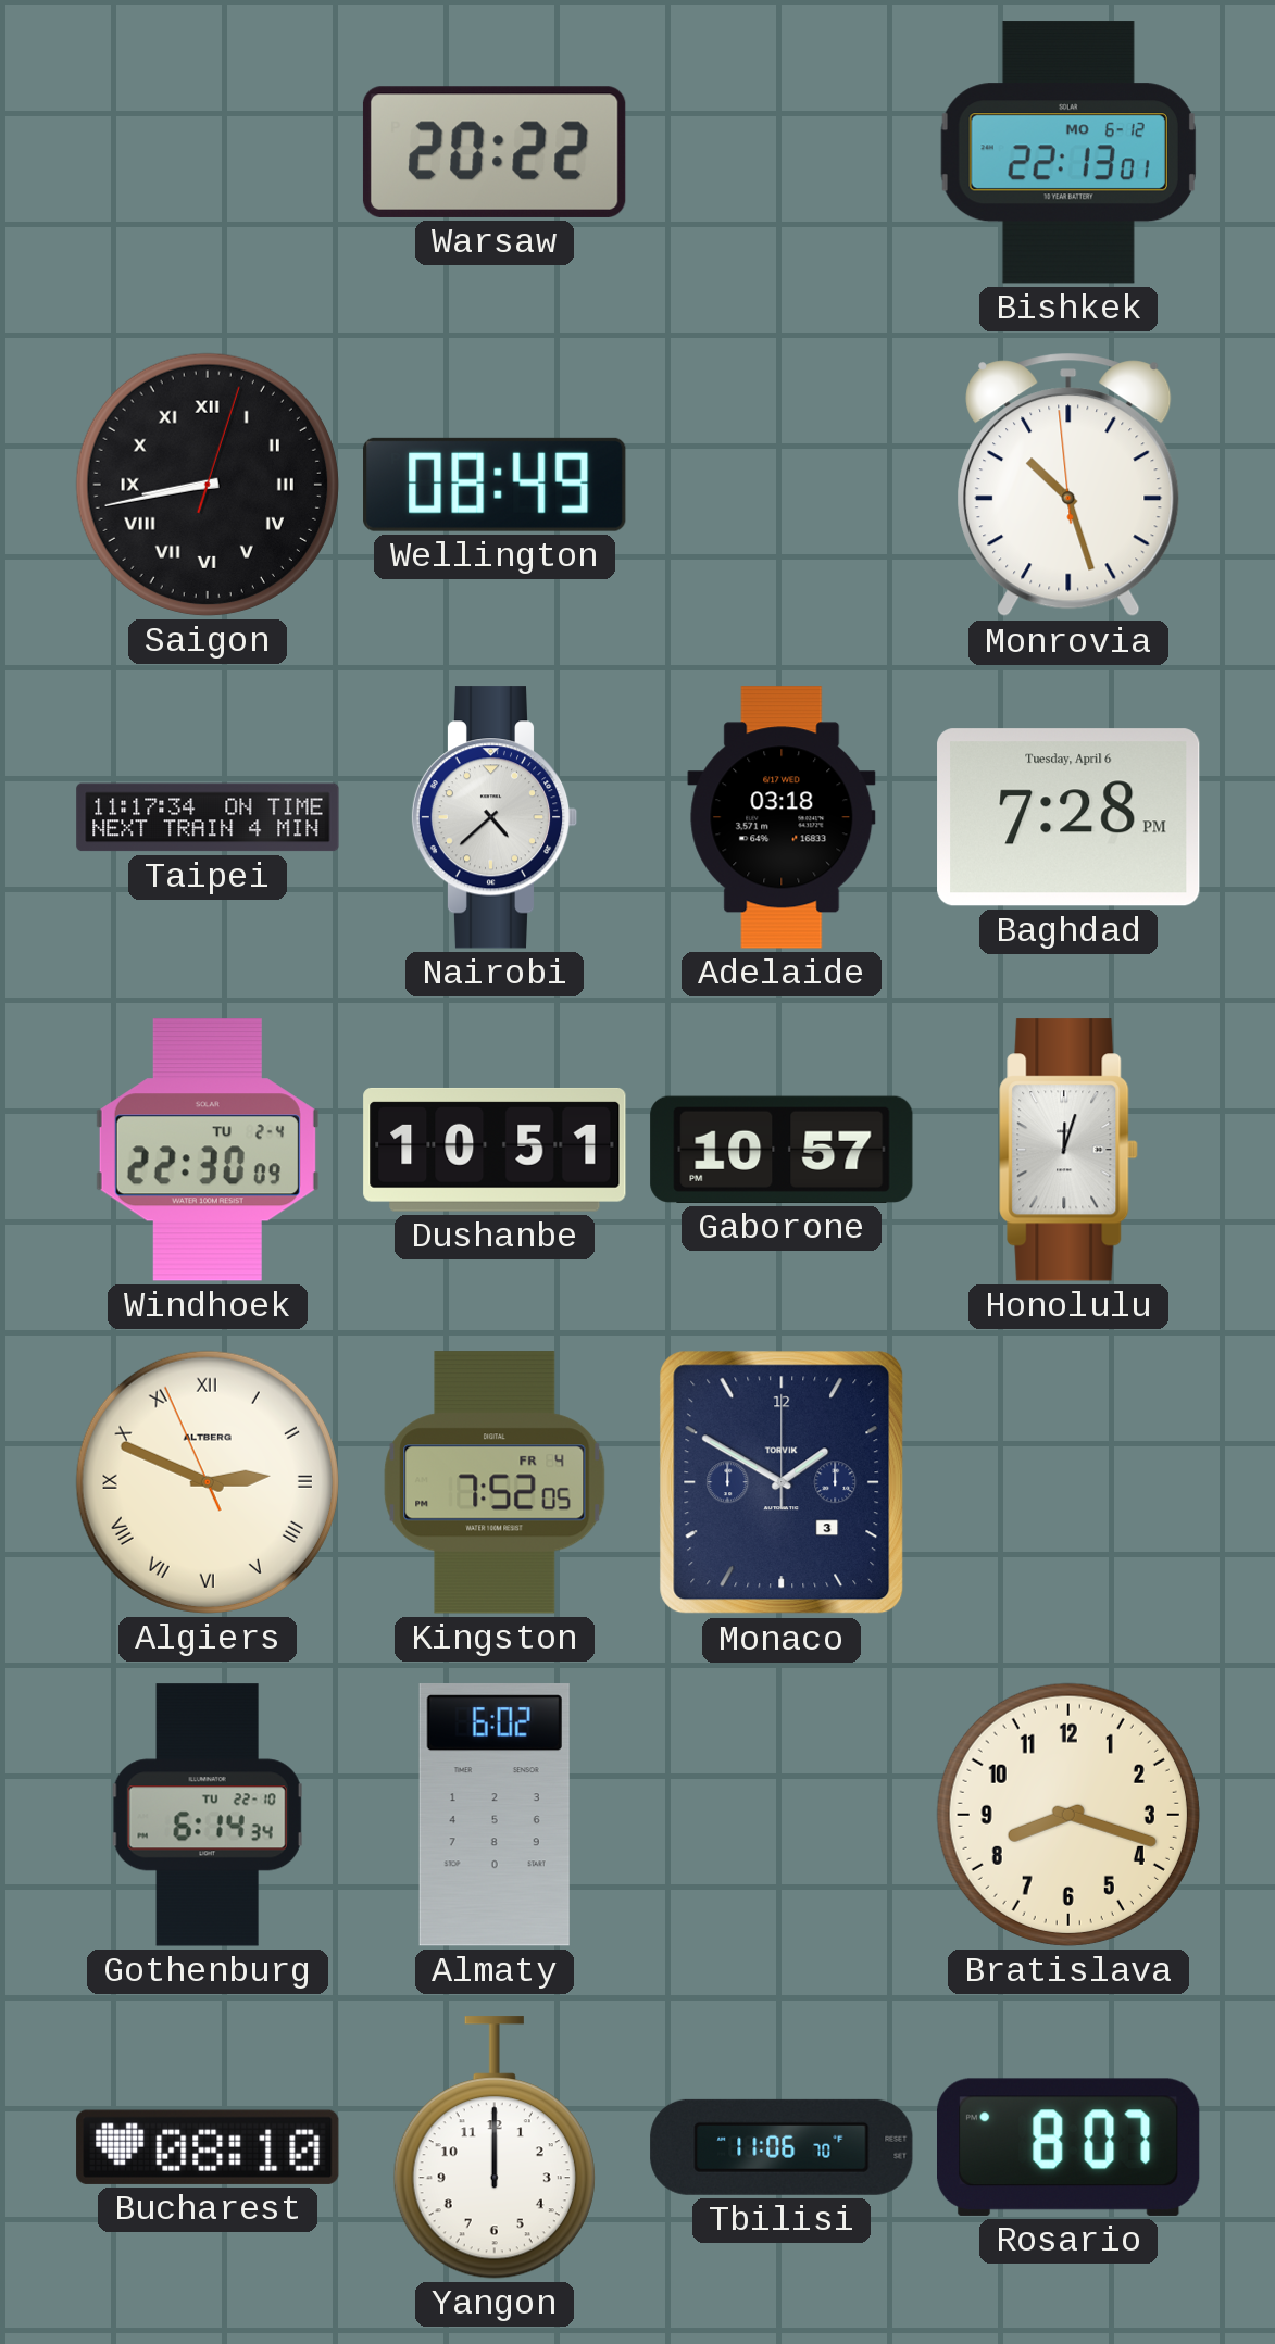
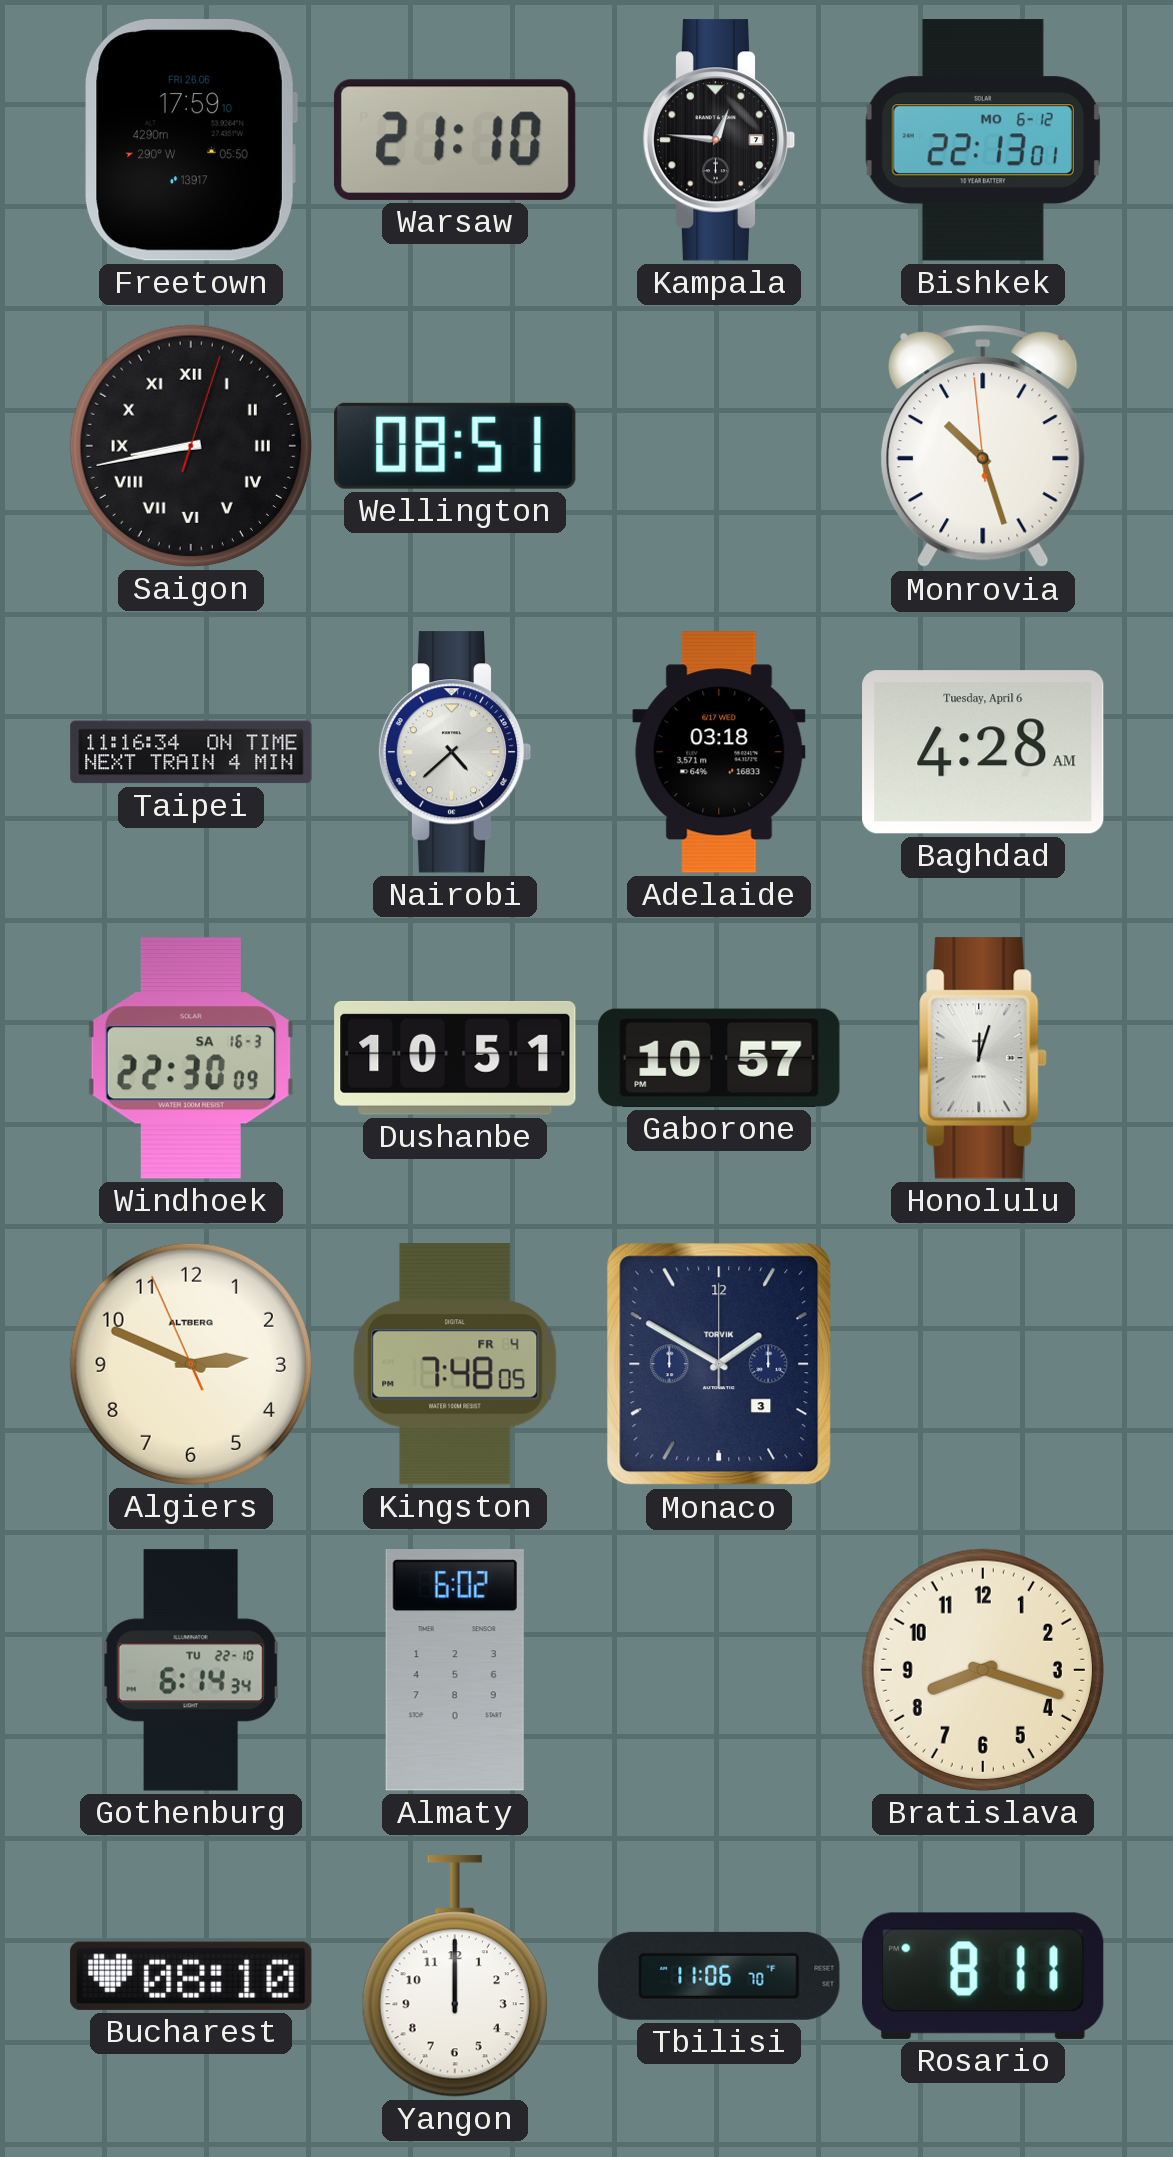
Freetown: none -> 17:59
Warsaw: 20:22 -> 21:10
Kampala: none -> 12:46
Wellington: 08:49 -> 08:51
Taipei: 11:17 -> 11:16
Baghdad: 7:28 -> 4:28
Windhoek date: TU 2-4 -> SA 16-3
Algiers numerals: Roman -> Arabic
Kingston: 7:52 -> 7:48
Rosario: 8:07 -> 8:11
